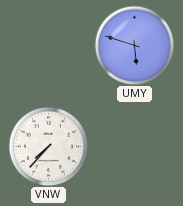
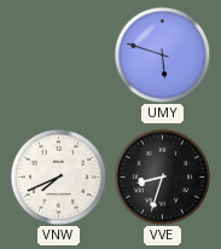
VNW: 7:37 -> 7:41
VVE: none -> 8:33
